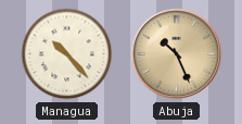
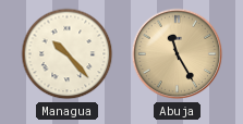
Abuja: 10:26 -> 11:25
